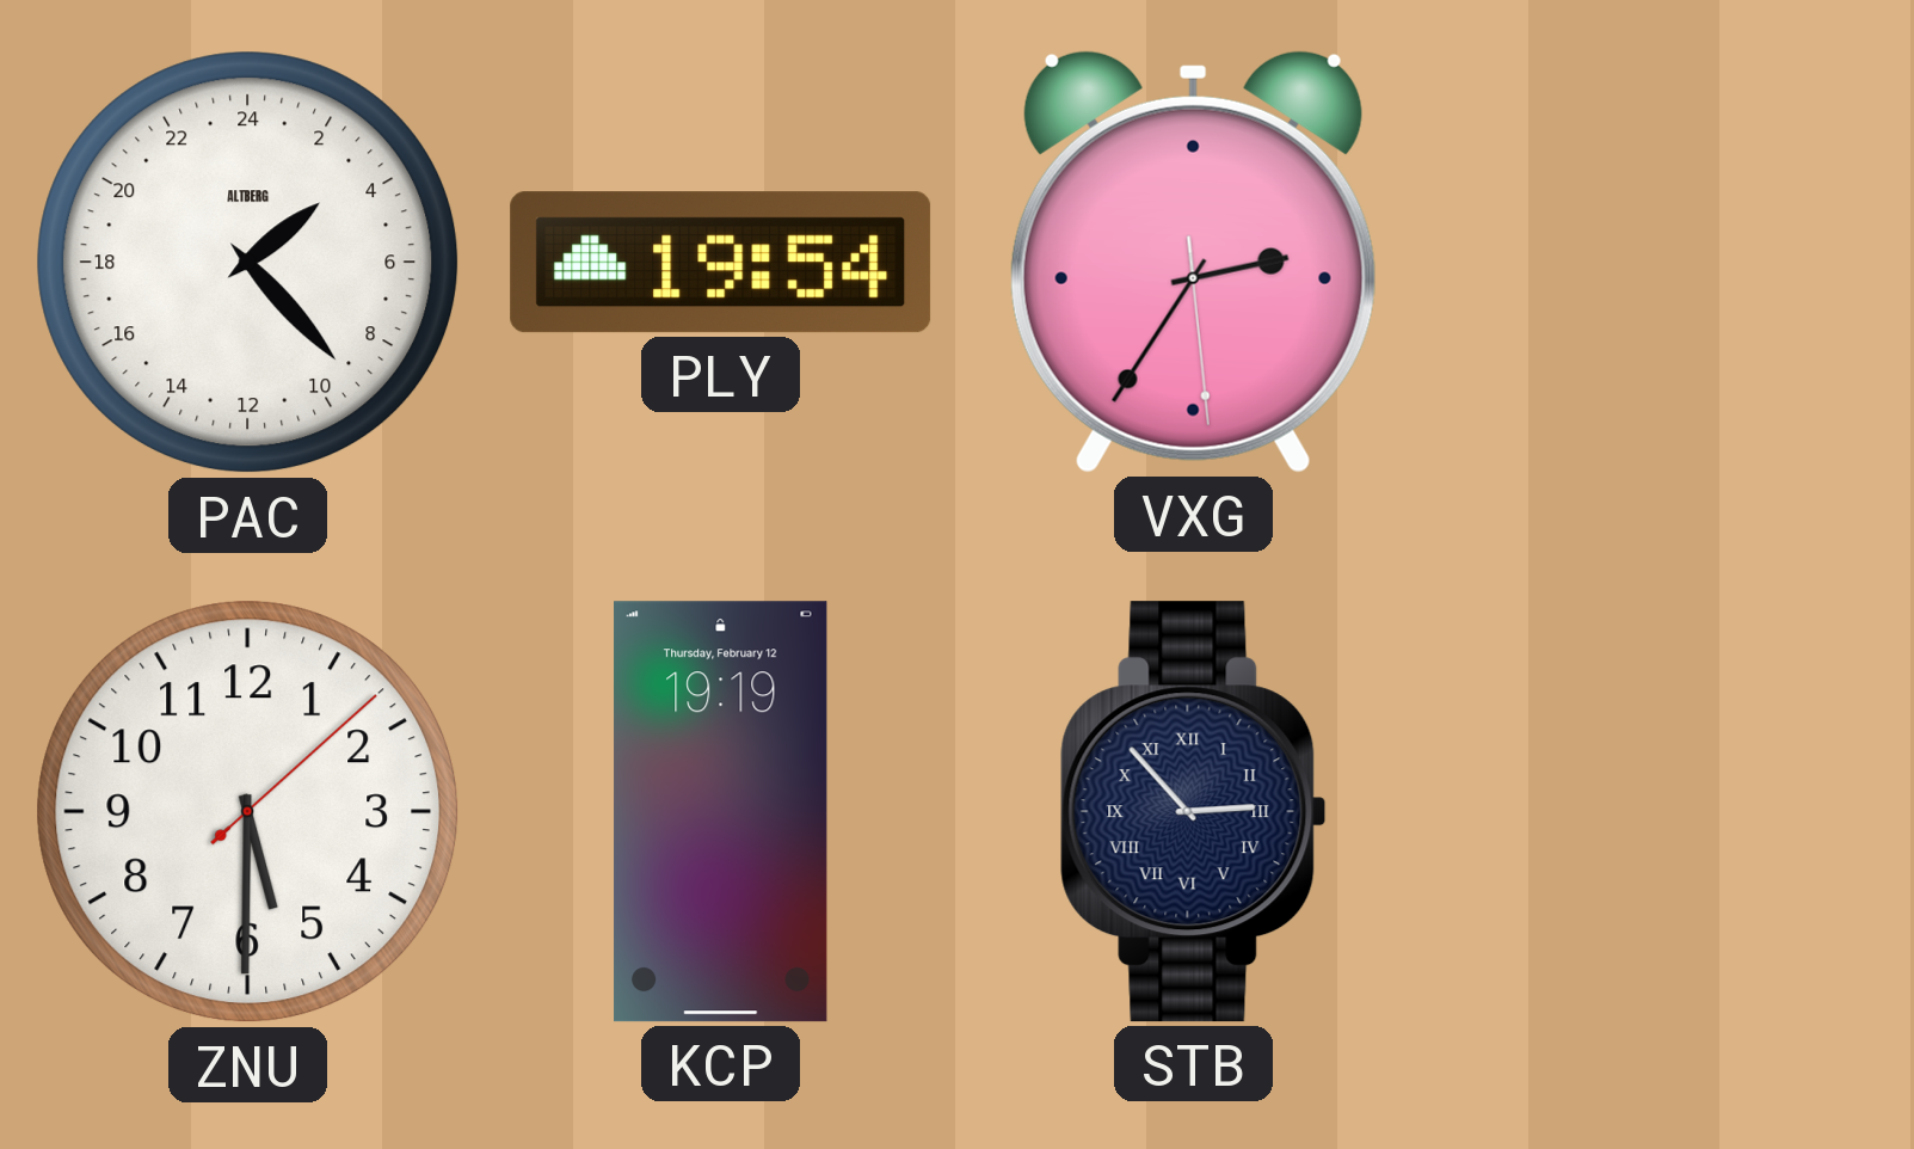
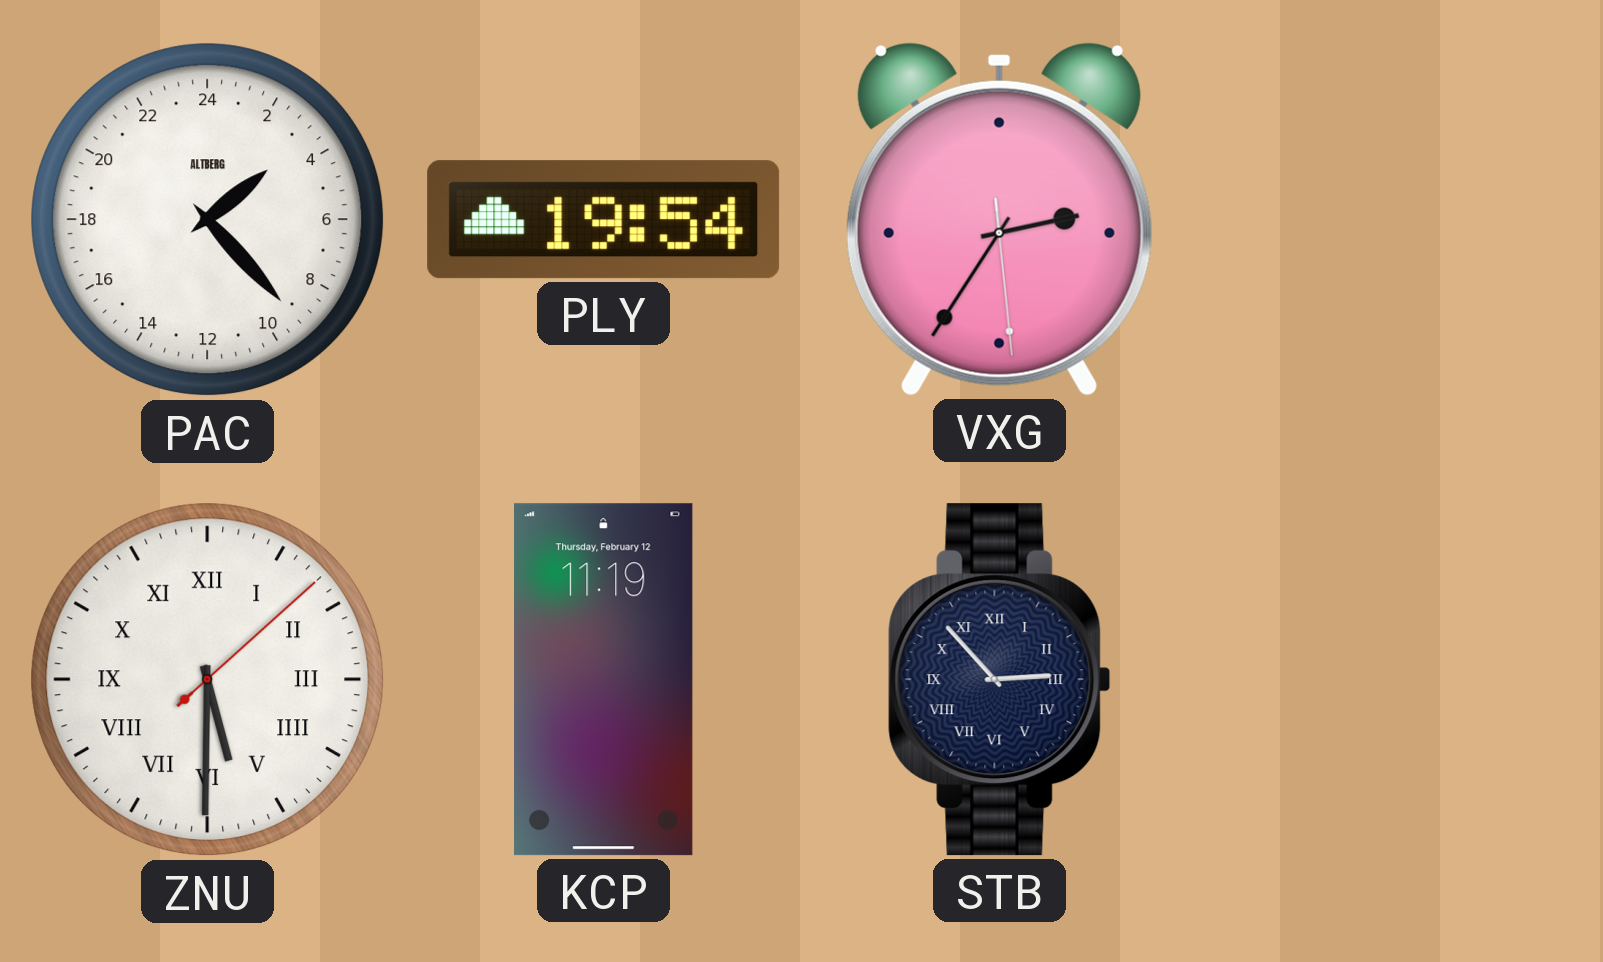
ZNU numerals: Arabic -> Roman
KCP: 19:19 -> 11:19
